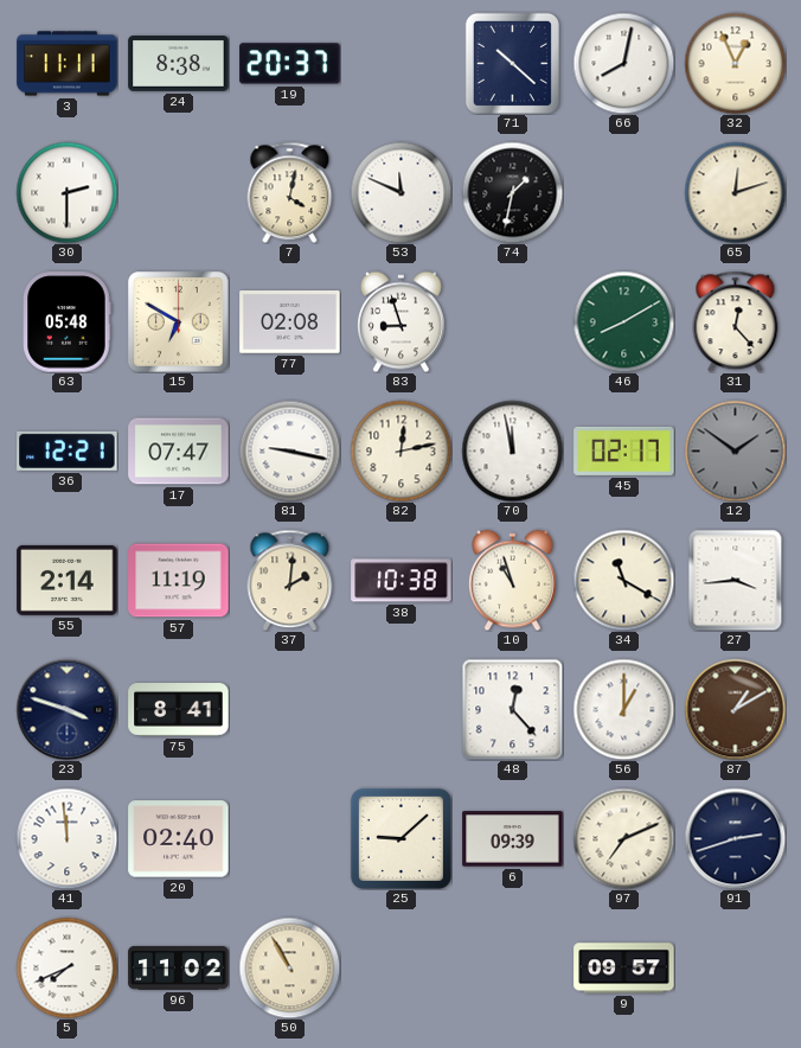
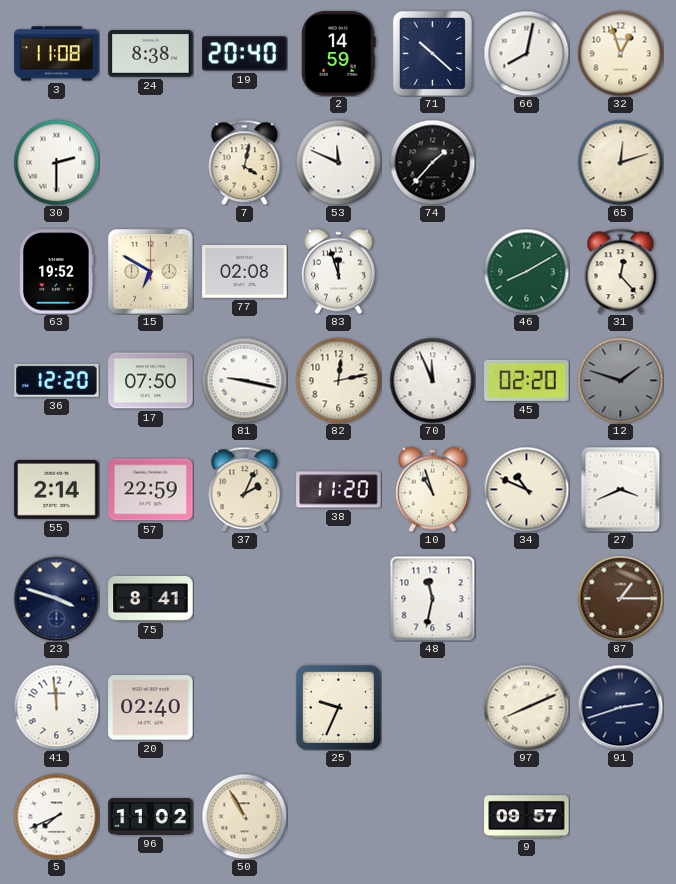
3: 11:11 -> 11:08
19: 20:37 -> 20:40
2: none -> 14:59
32: 12:56 -> 12:57
74: 1:32 -> 1:37
63: 05:48 -> 19:52
83: 8:57 -> 11:57
36: 12:21 -> 12:20
17: 07:47 -> 07:50
70: 11:58 -> 11:56
45: 02:17 -> 02:20
12: 1:51 -> 1:48
57: 11:19 -> 22:59
37: 2:01 -> 2:04
38: 10:38 -> 11:20
34: 11:20 -> 10:49
27: 3:44 -> 3:41
48: 12:23 -> 11:32
56: 1:00 -> none
87: 1:10 -> 1:15
25: 9:08 -> 9:34
6: 09:39 -> none
97: 7:11 -> 8:11
